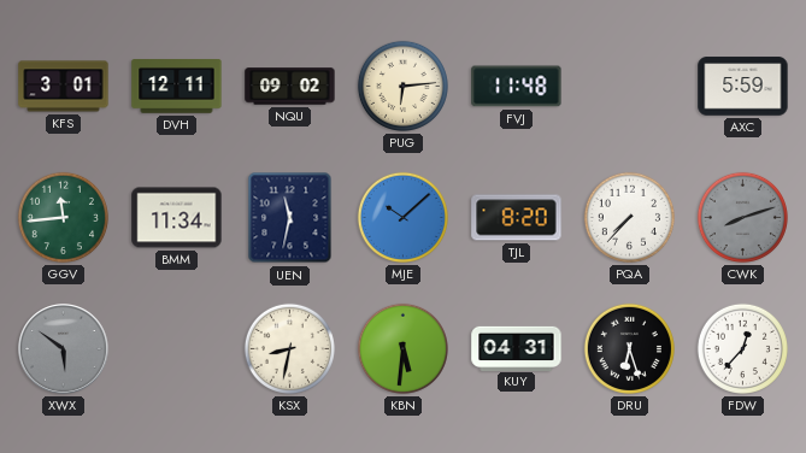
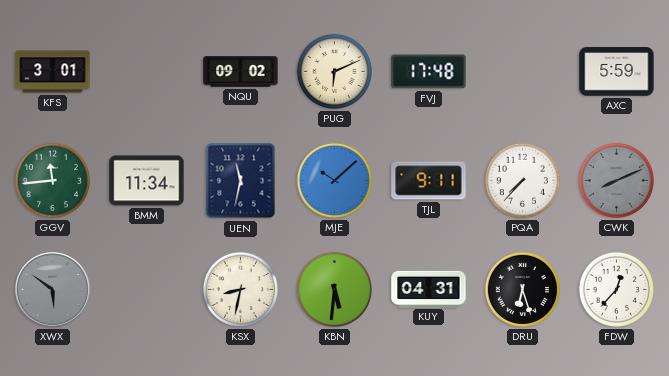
DVH: 12:11 -> none
PUG: 6:14 -> 6:11
FVJ: 11:48 -> 17:48
TJL: 8:20 -> 9:11
CWK: 8:12 -> 8:11
